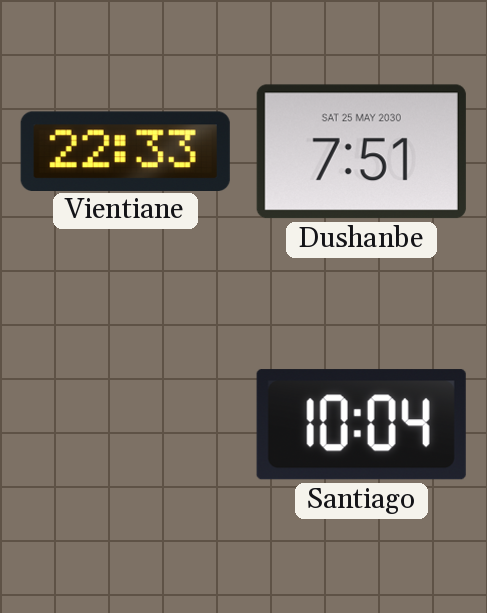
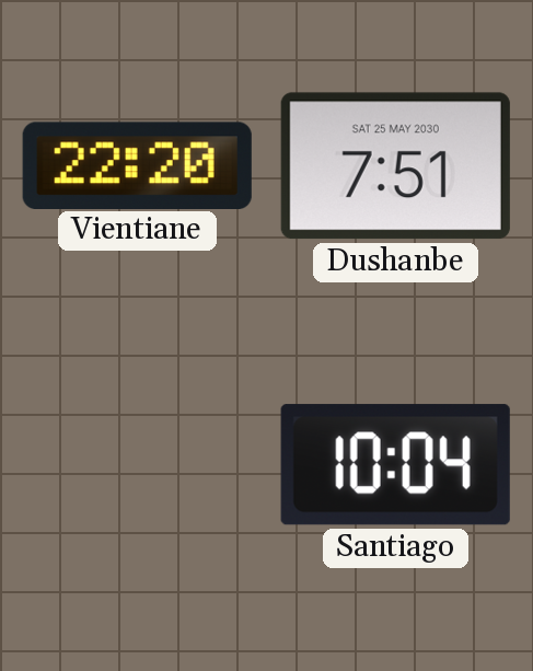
Vientiane: 22:33 -> 22:20
